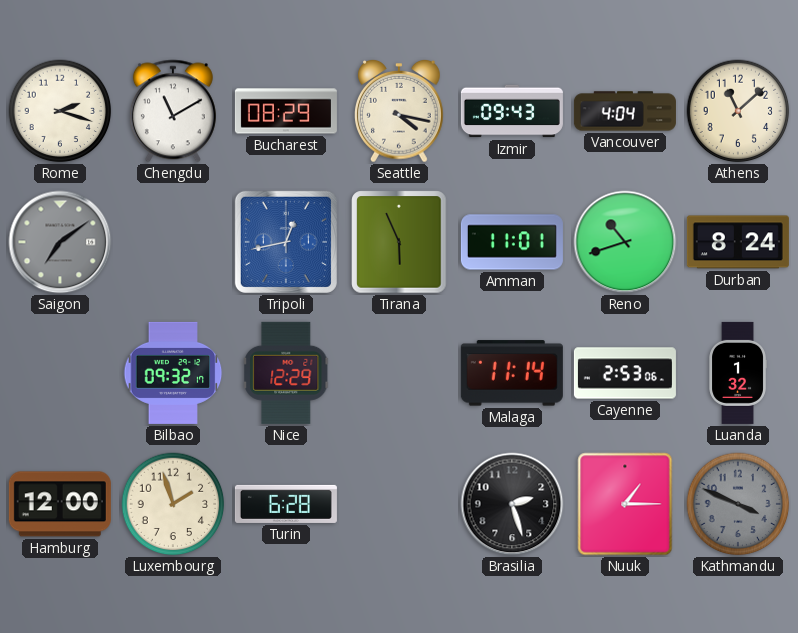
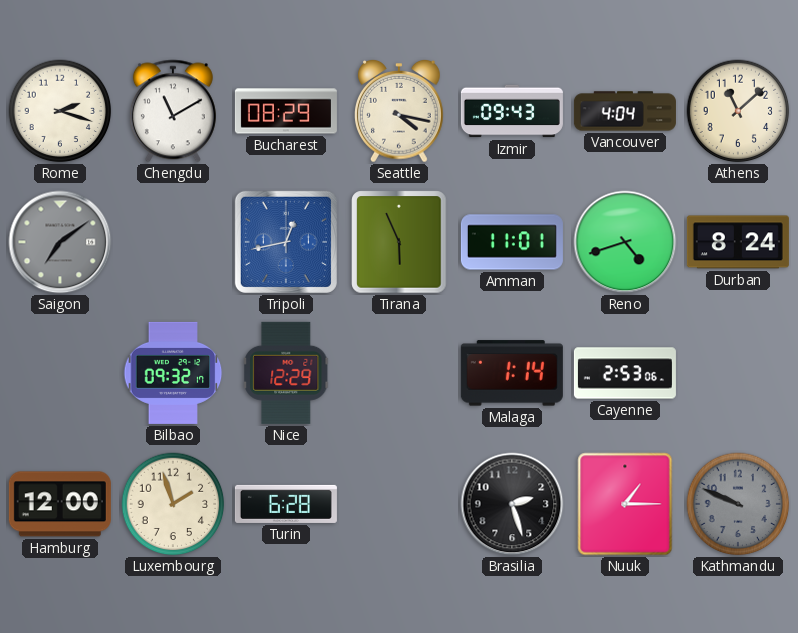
Reno: 10:42 -> 4:42
Malaga: 11:14 -> 1:14
Luanda: 1:32 -> none
Kathmandu: 3:49 -> 9:49
